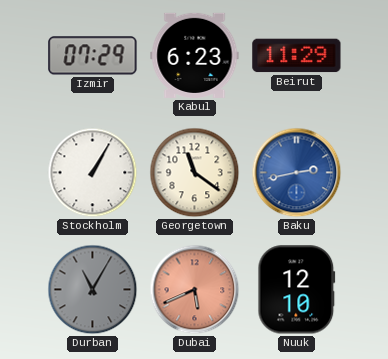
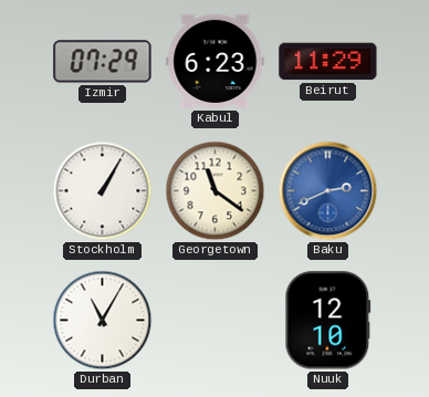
Baku: 2:43 -> 2:41
Durban dial: grey -> white
Dubai: 5:41 -> none
